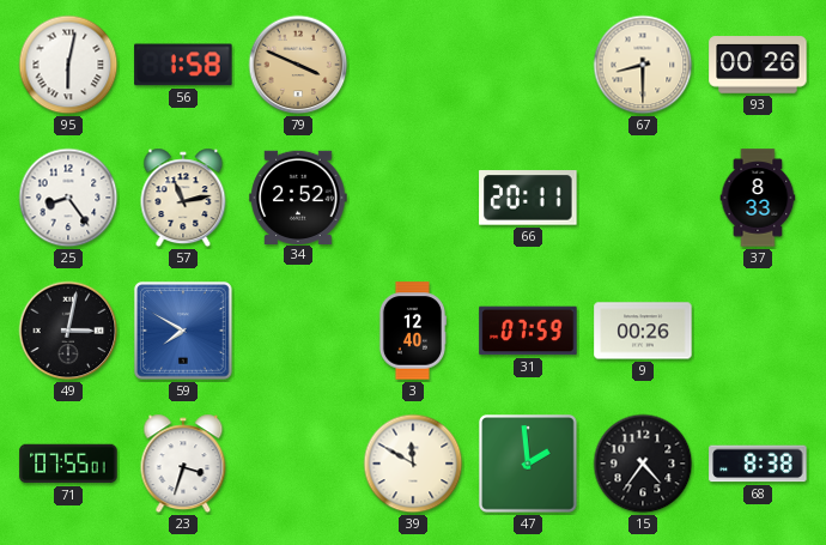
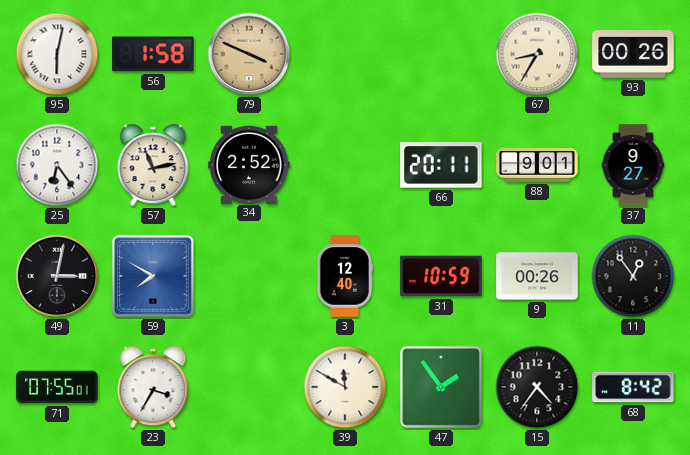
67: 8:30 -> 8:35
25: 8:24 -> 6:24
88: none -> 9:01
37: 8:33 -> 9:27
31: 07:59 -> 10:59
11: none -> 12:54
23: 3:33 -> 3:35
47: 1:59 -> 1:54
68: 8:38 -> 8:42
